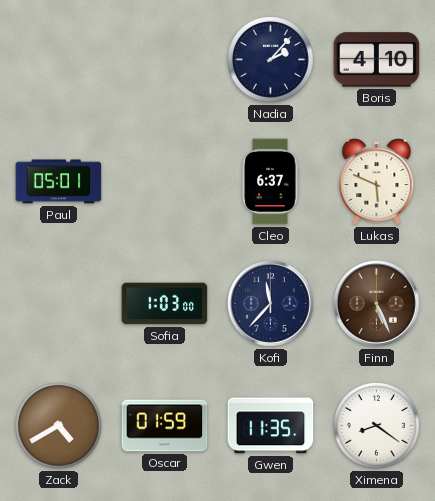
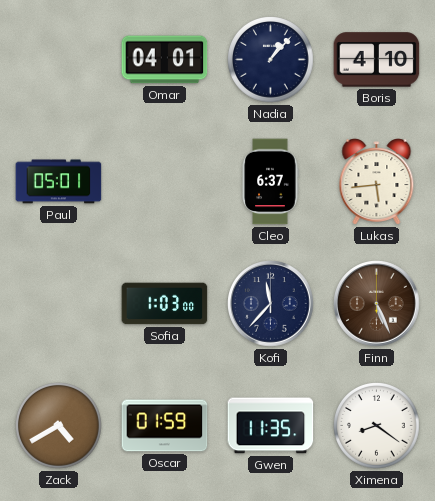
Omar: none -> 04:01
Nadia: 2:07 -> 1:07
Lukas: 5:49 -> 5:44
